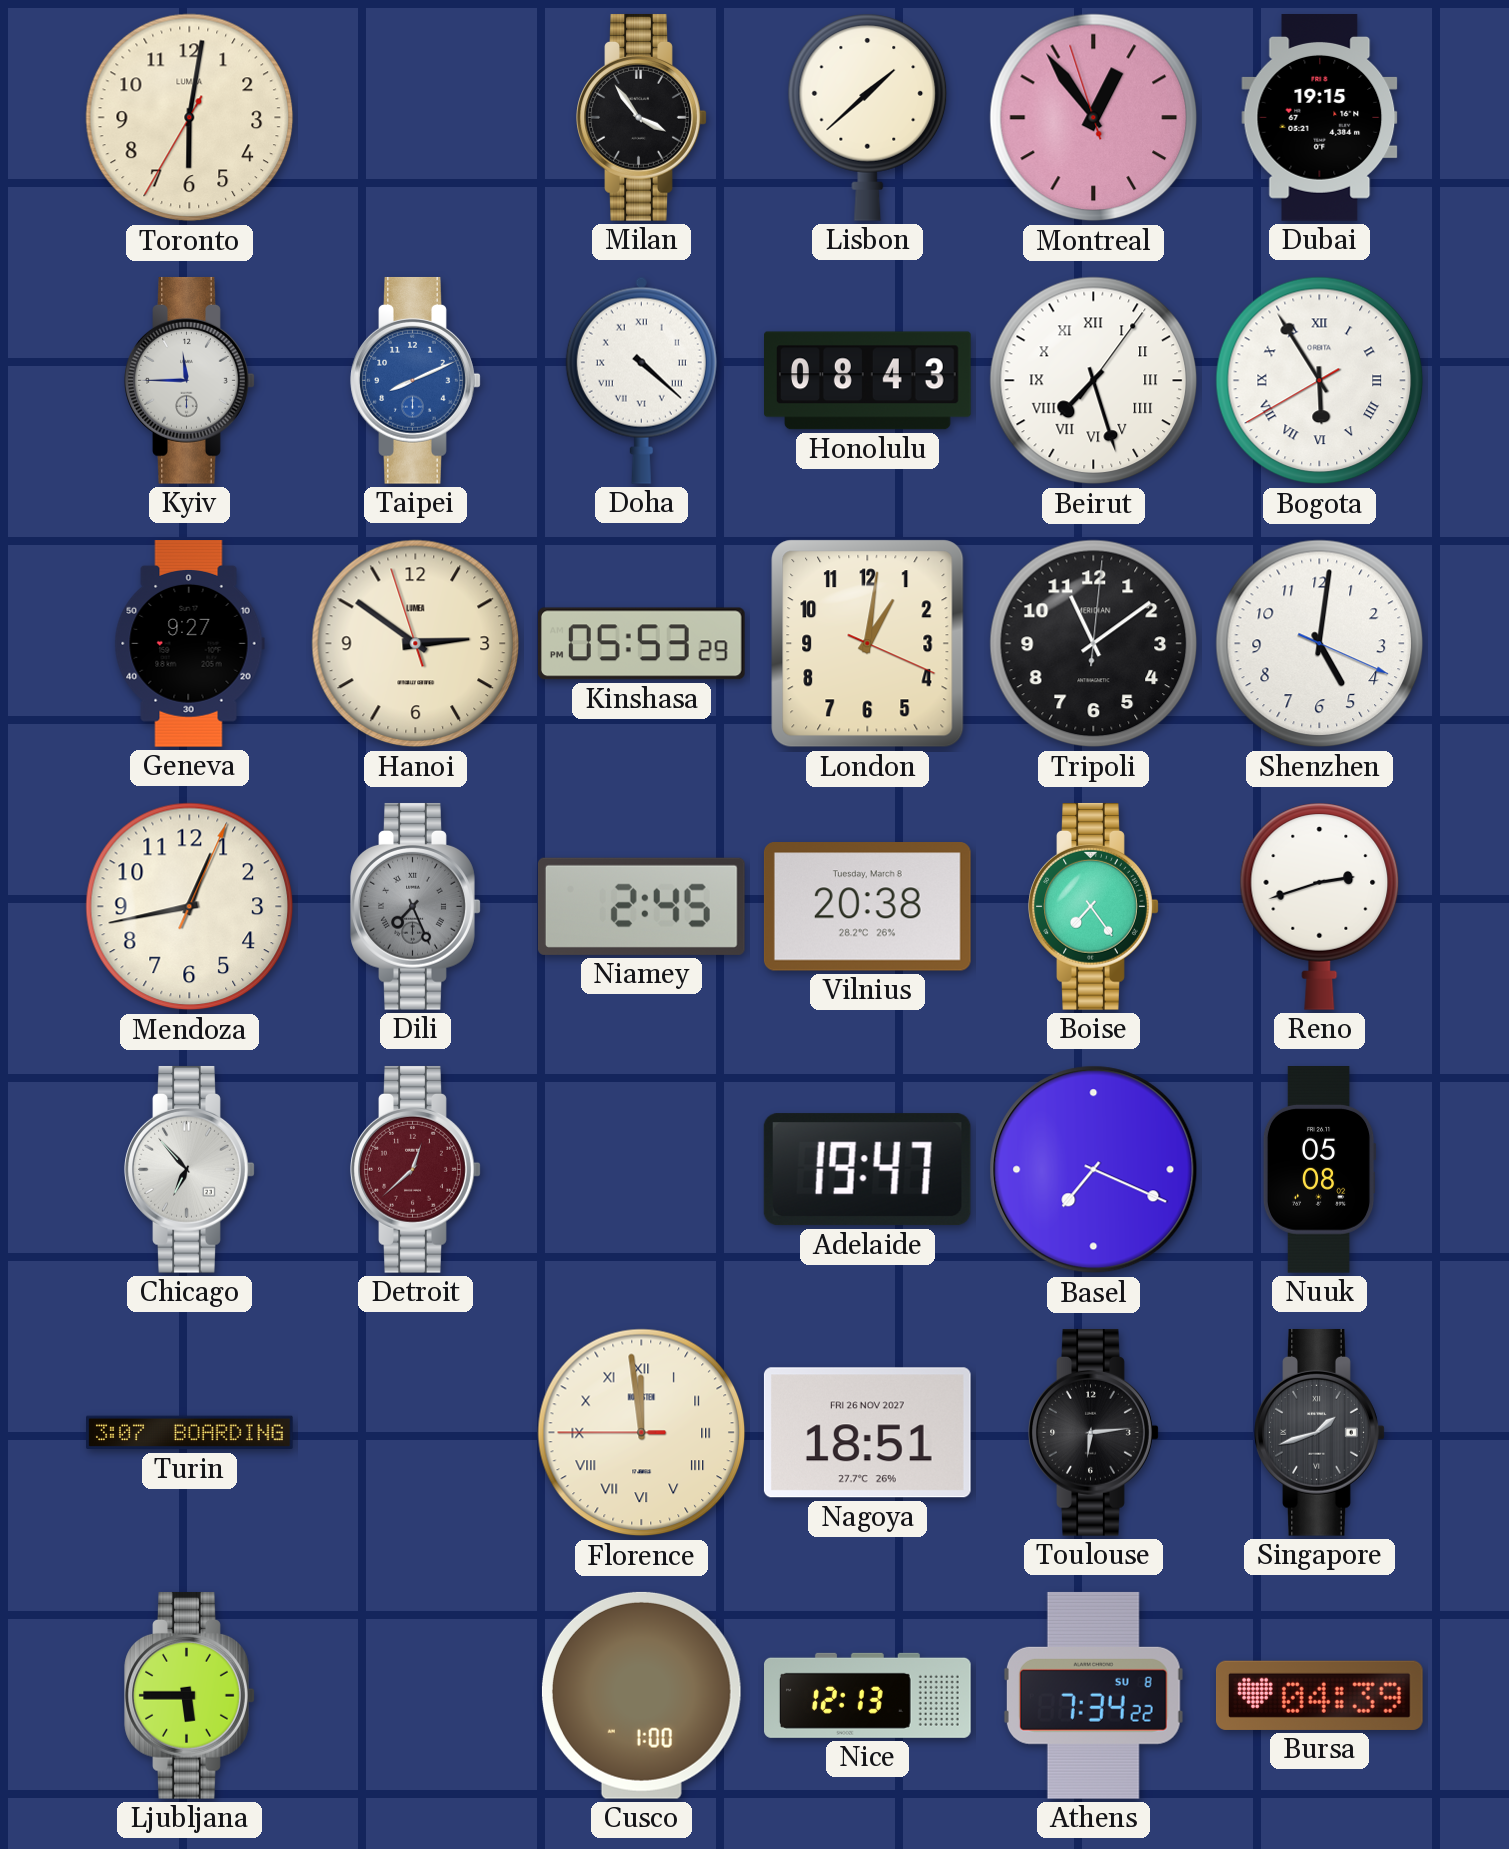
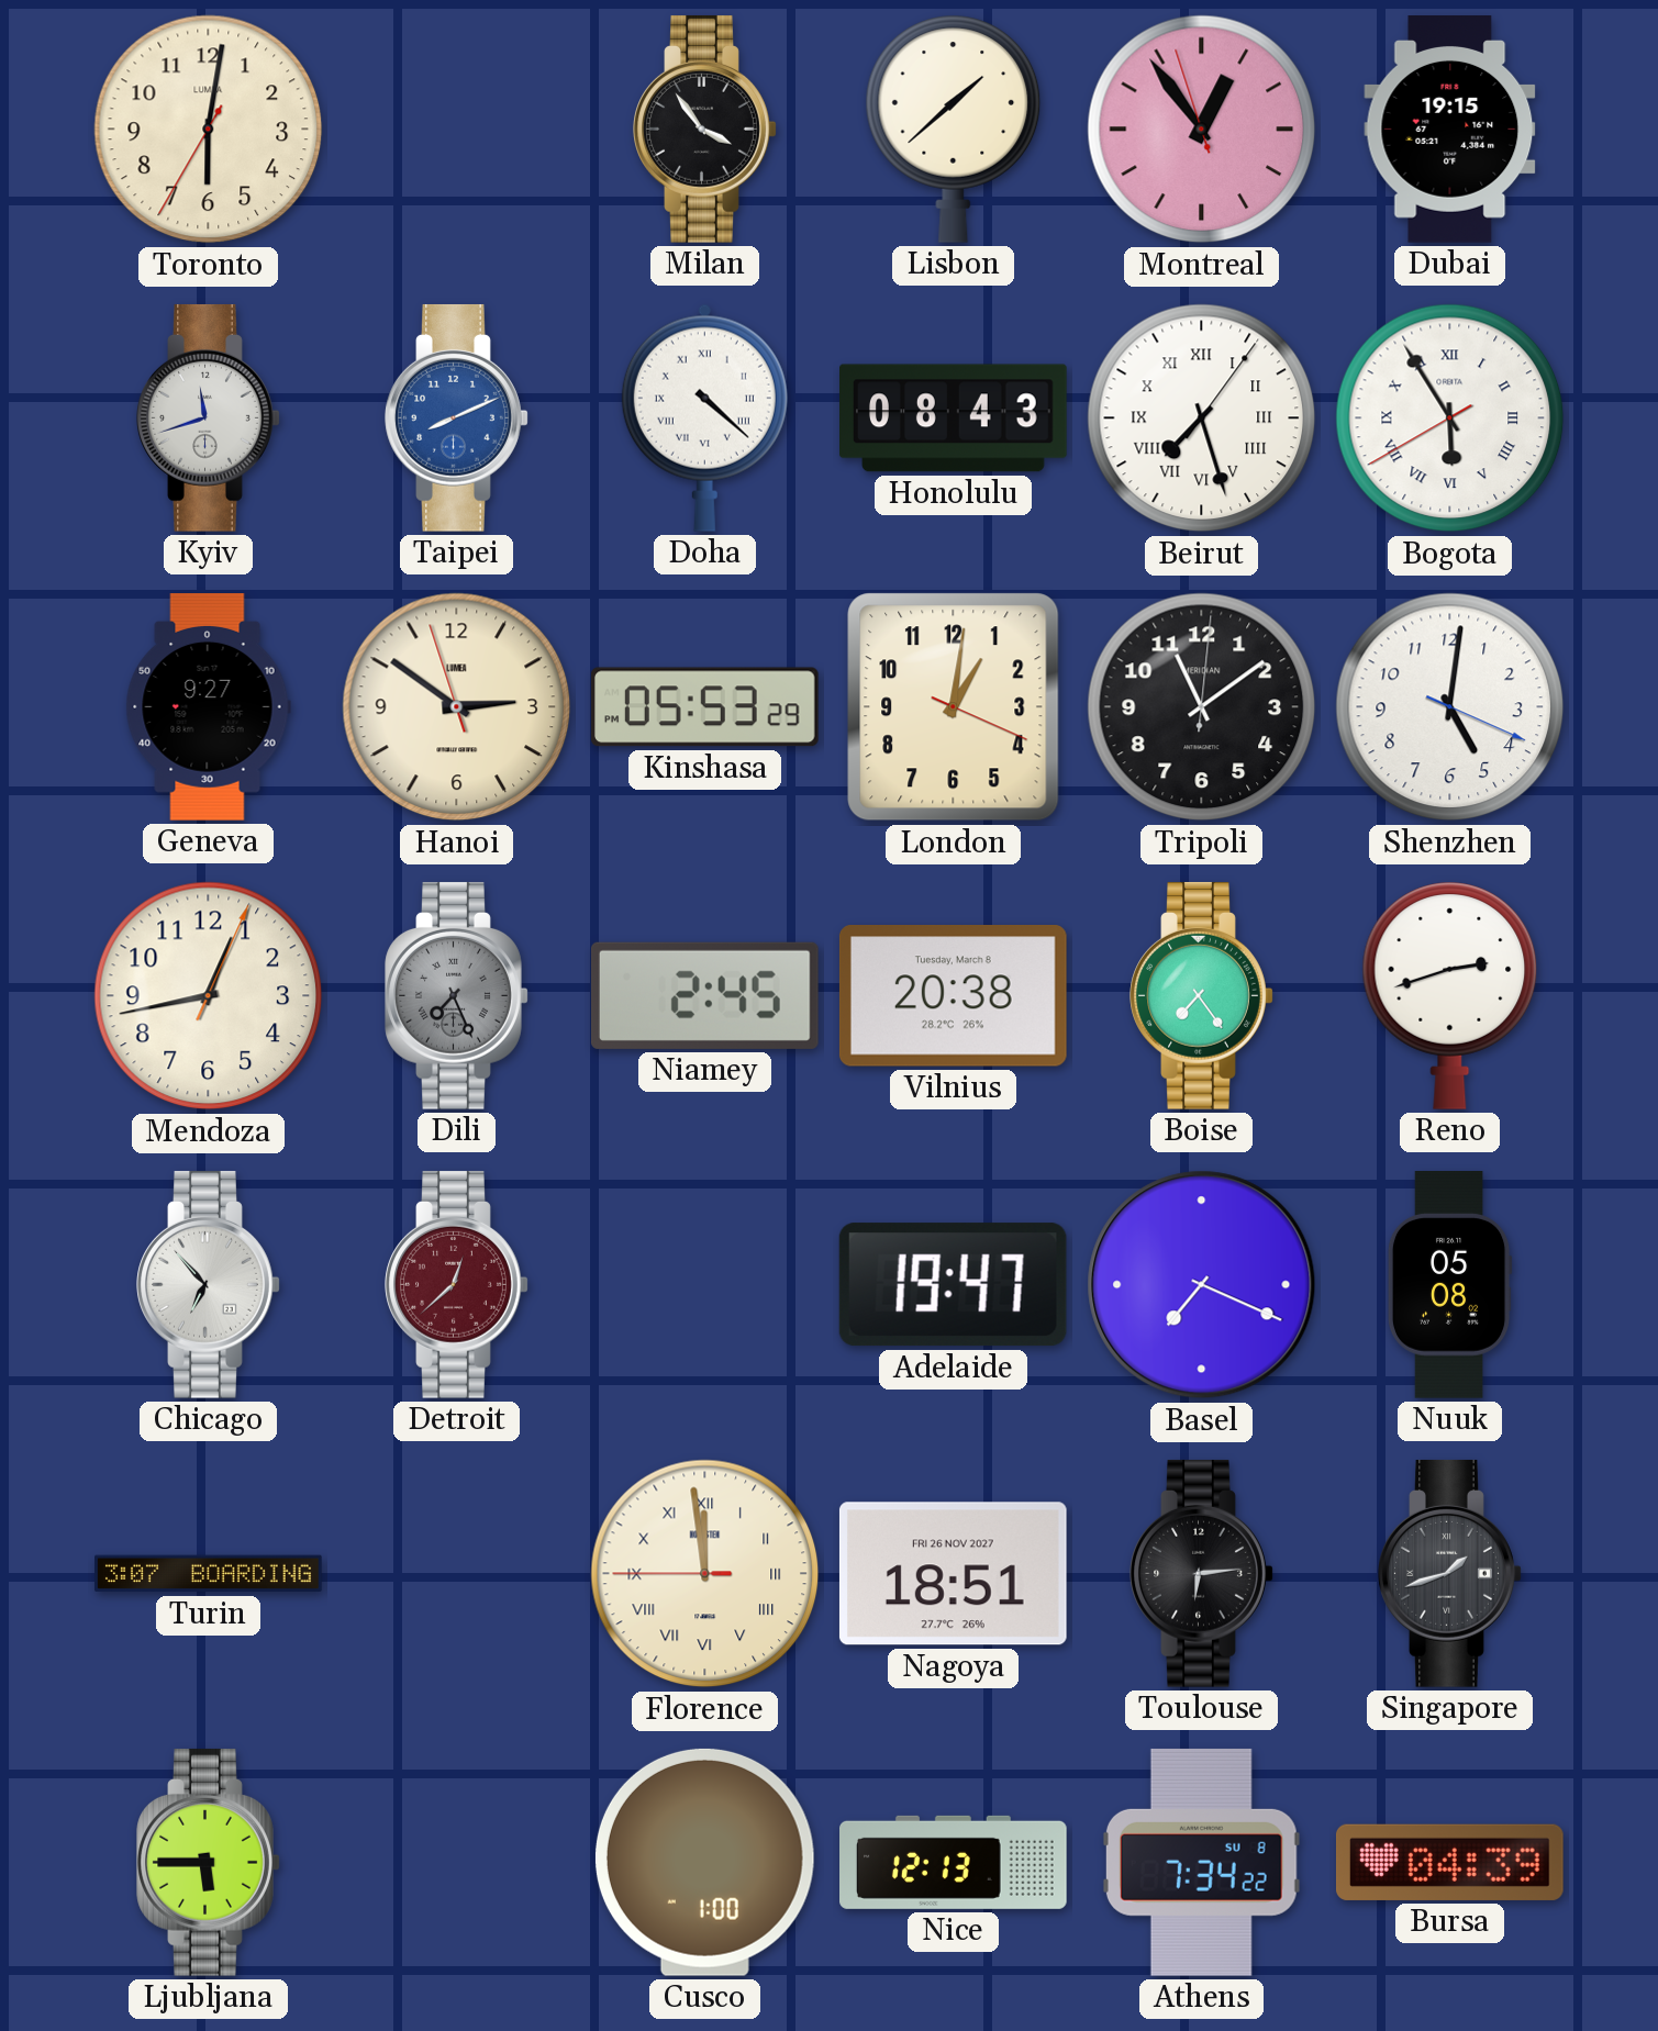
Kyiv: 11:45 -> 11:42
